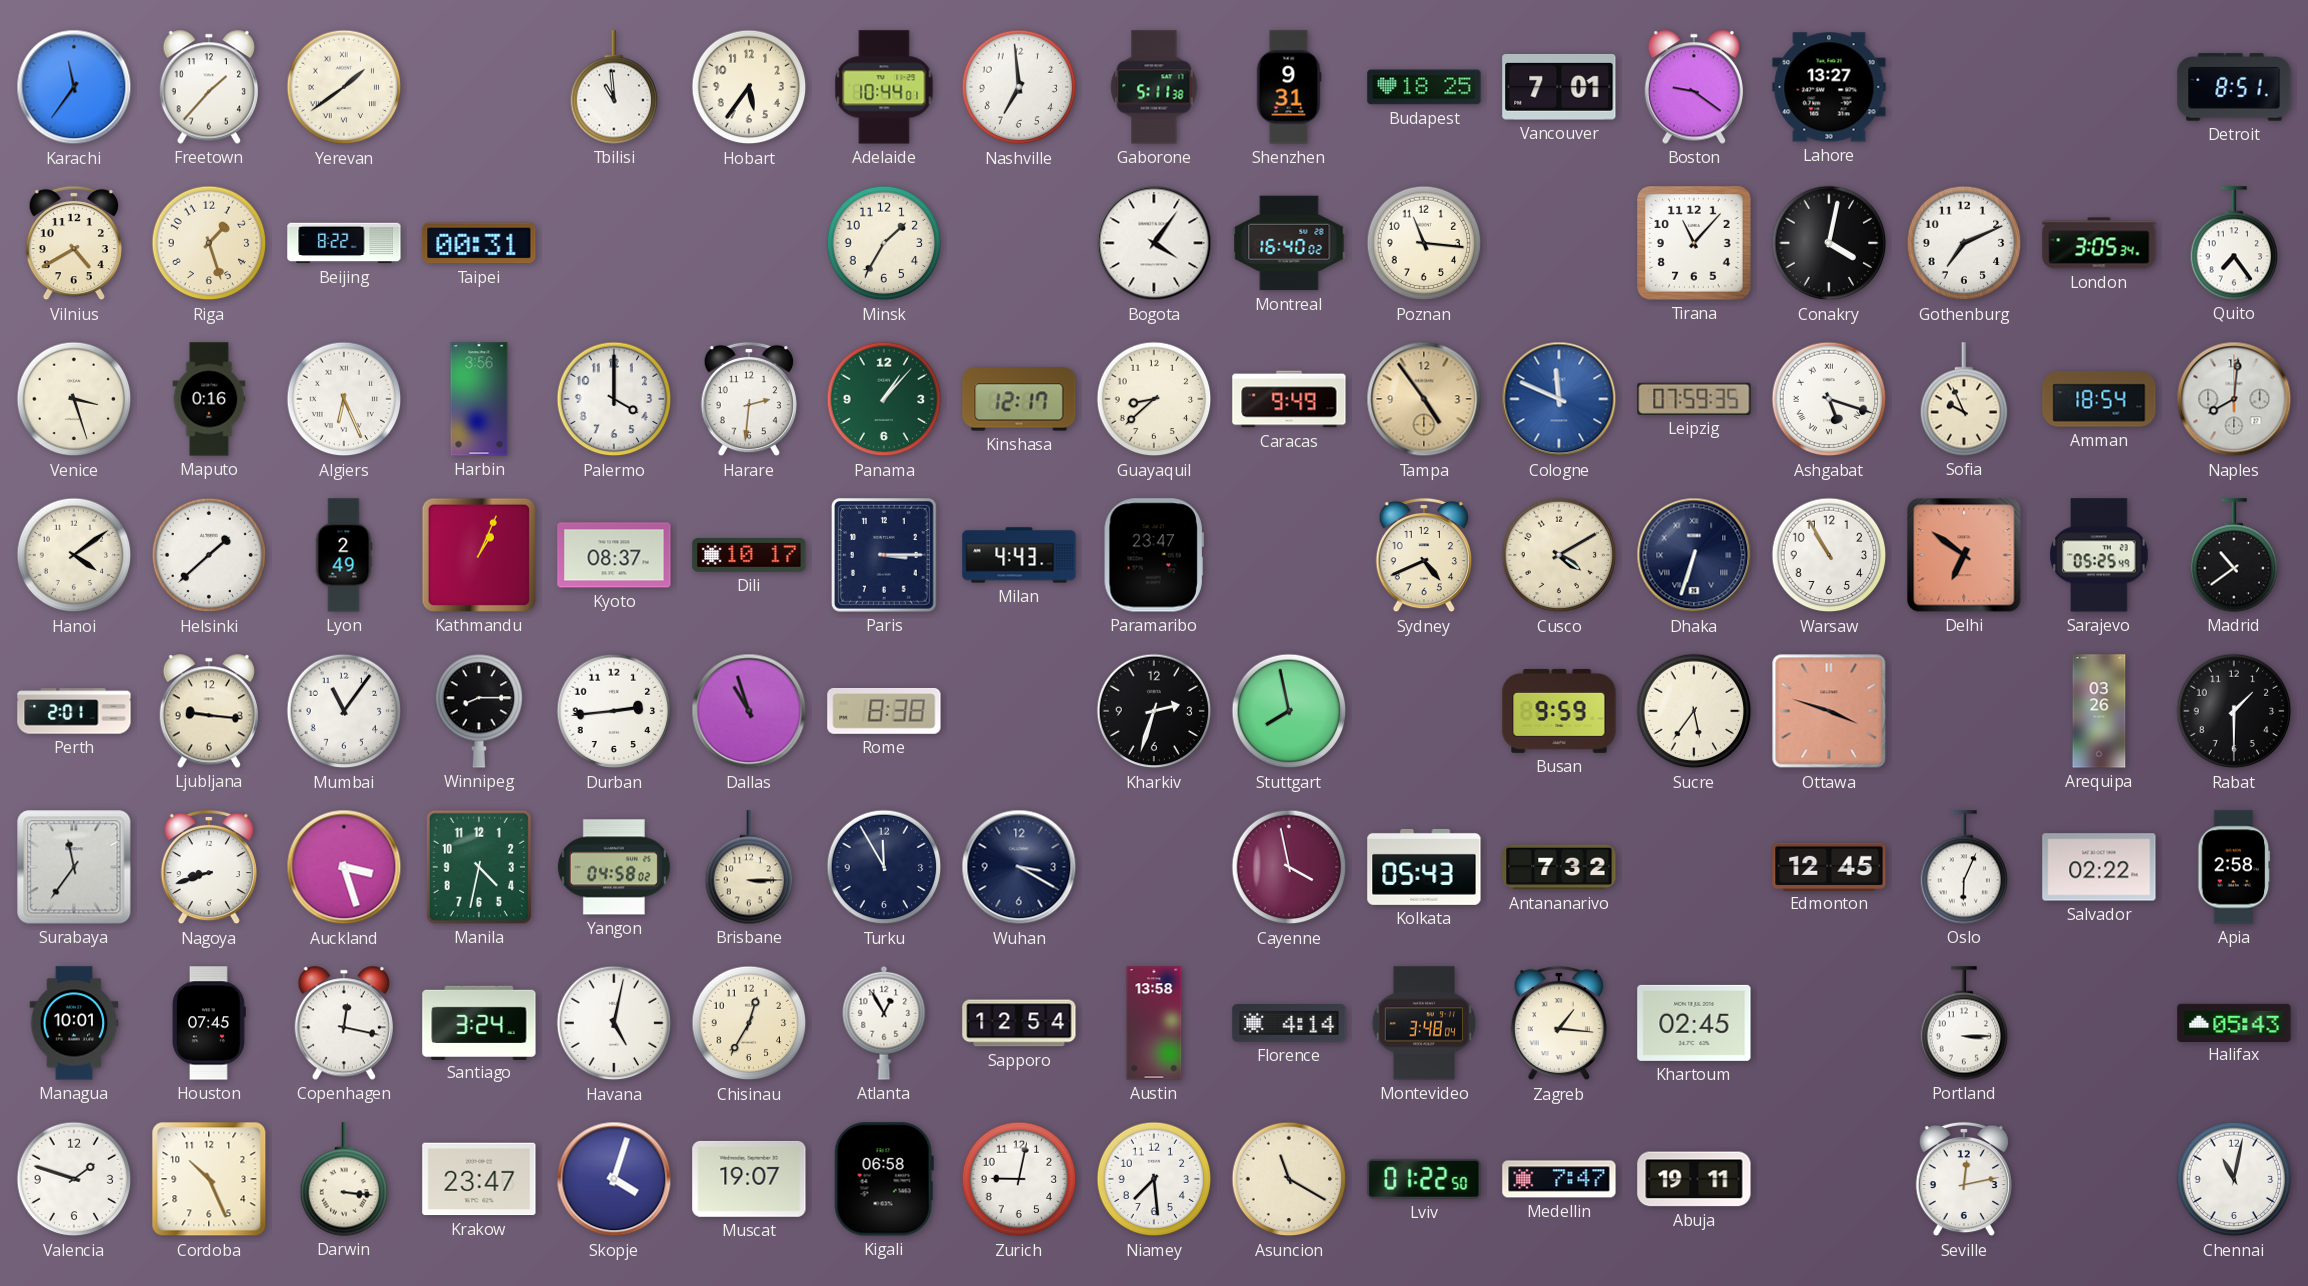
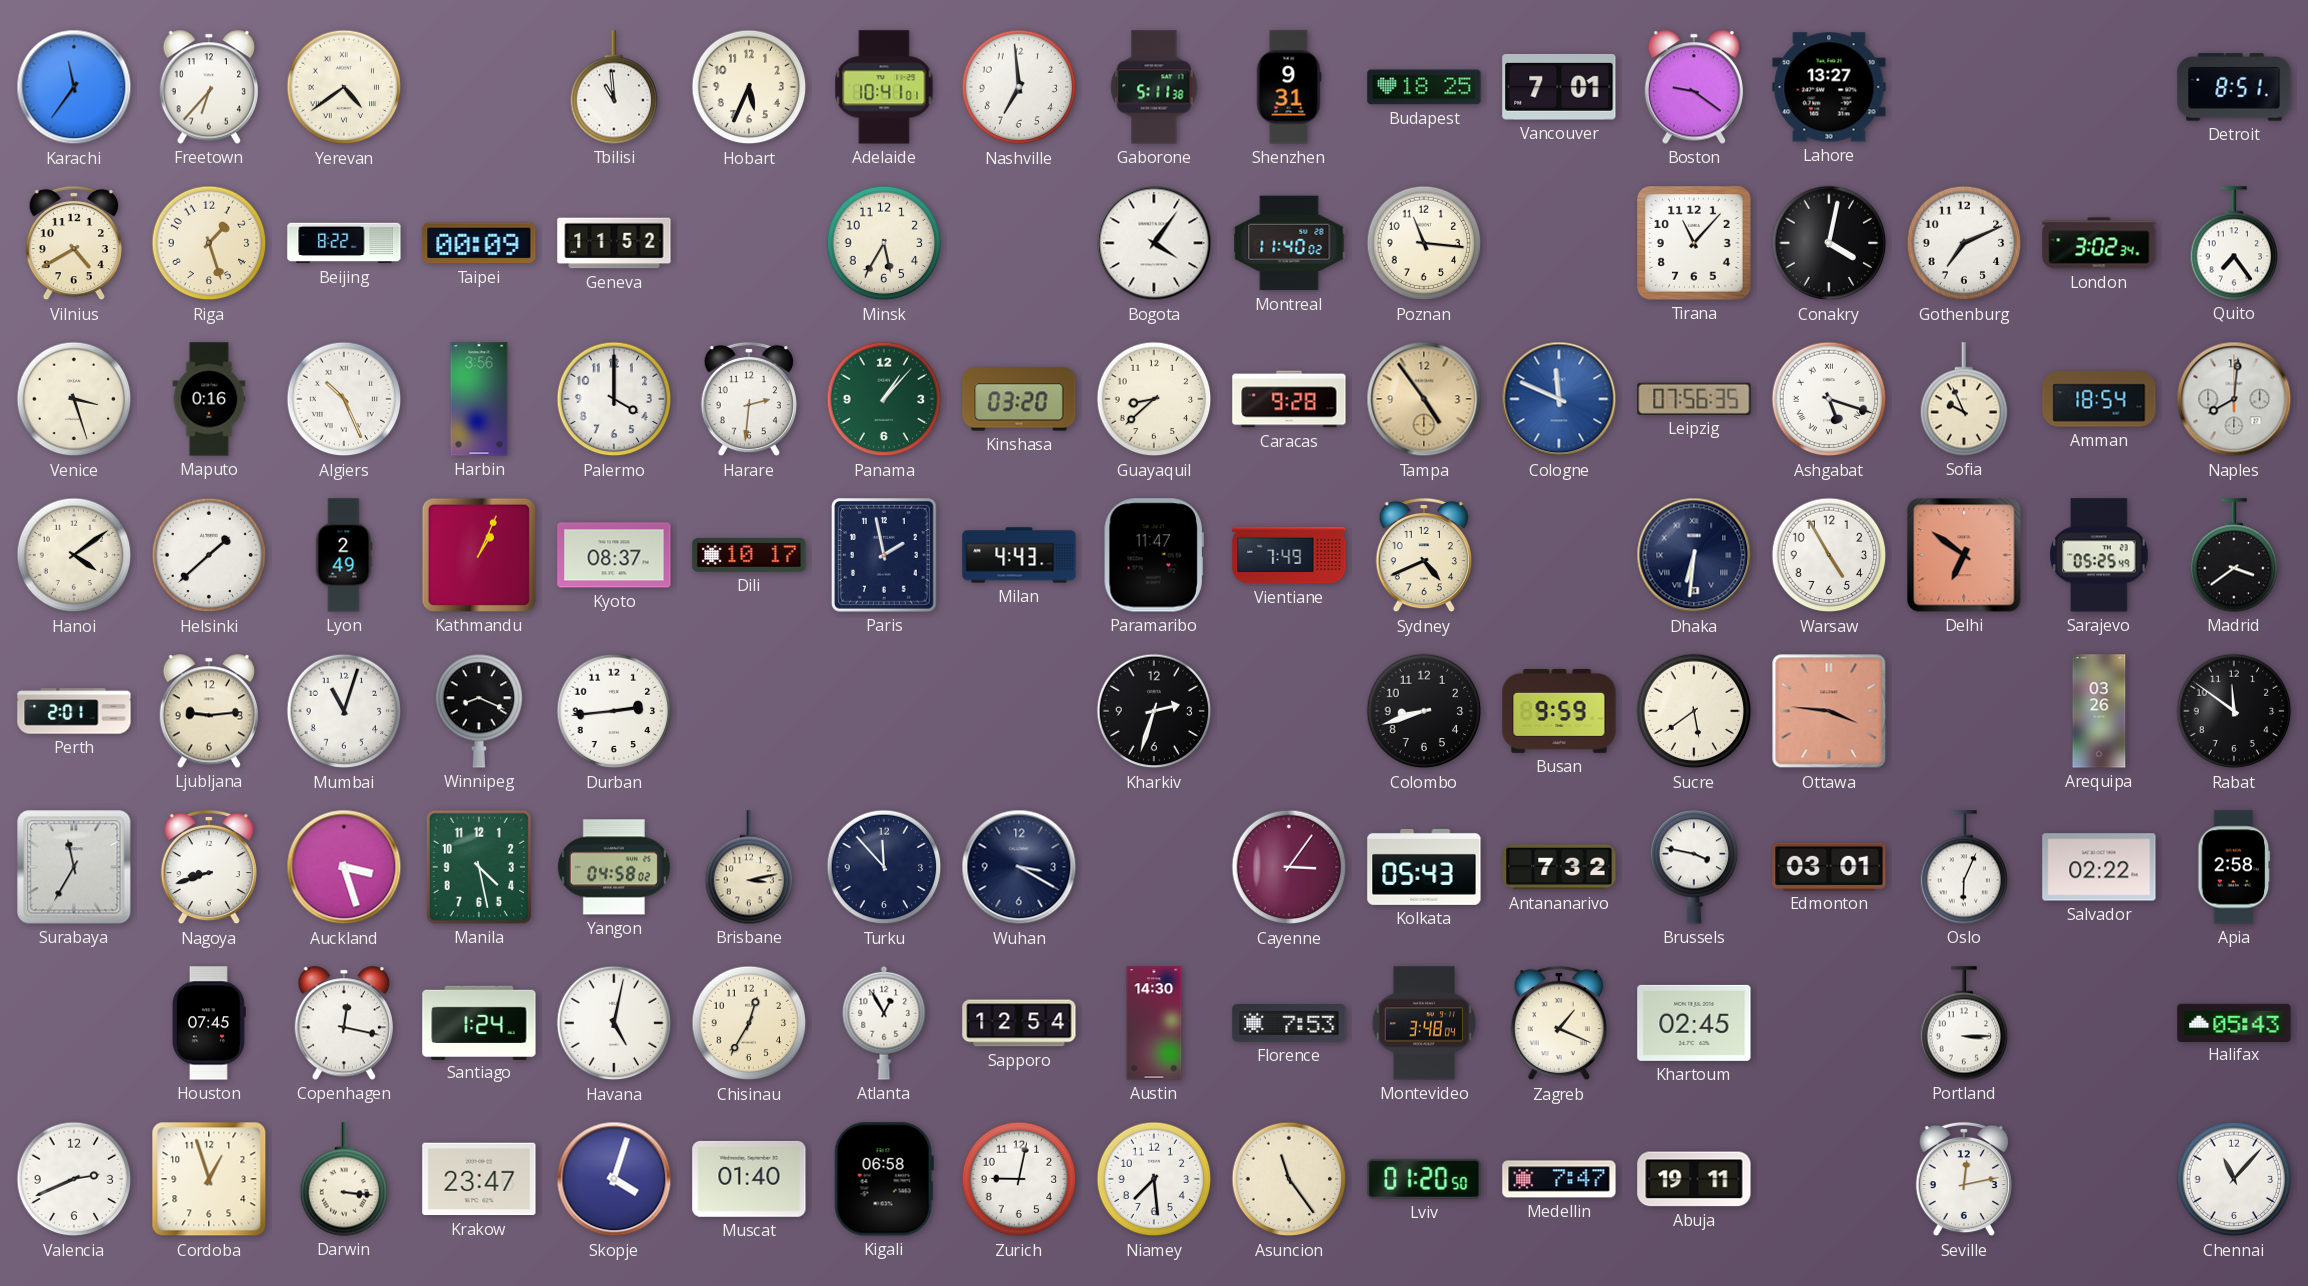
Freetown: 1:37 -> 6:37
Yerevan: 1:39 -> 4:39
Hobart: 5:36 -> 5:34
Adelaide: 10:44 -> 10:41
Taipei: 00:31 -> 00:09
Geneva: none -> 11:52
Minsk: 1:35 -> 5:35
Montreal: 16:40 -> 11:40
London: 3:05 -> 3:02
Algiers: 6:26 -> 10:26
Kinshasa: 12:17 -> 03:20
Caracas: 9:49 -> 9:28
Leipzig: 07:59 -> 07:56
Paris: 3:15 -> 1:58
Paramaribo: 23:47 -> 11:47
Vientiane: none -> 7:49
Cusco: 4:10 -> none
Dhaka: 6:33 -> 6:31
Warsaw: 10:55 -> 4:55
Madrid: 10:39 -> 3:39
Ljubljana: 9:16 -> 9:14
Mumbai: 11:06 -> 11:03
Winnipeg: 8:15 -> 8:19
Dallas: 10:57 -> none
Rome: 8:38 -> none
Stuttgart: 7:58 -> none
Colombo: none -> 8:42
Sucre: 5:36 -> 5:39
Ottawa: 3:48 -> 3:46
Rabat: 1:30 -> 11:51
Surabaya: 11:36 -> 11:35
Manila: 4:32 -> 4:28
Brisbane: 3:15 -> 3:13
Turku: 11:55 -> 11:53
Cayenne: 3:58 -> 3:06
Brussels: none -> 3:47
Edmonton: 12:45 -> 03:01
Managua: 10:01 -> none
Santiago: 3:24 -> 1:24
Austin: 13:58 -> 14:30
Florence: 4:14 -> 7:53
Zagreb: 1:16 -> 1:19
Valencia: 1:48 -> 2:41
Cordoba: 10:26 -> 12:57
Muscat: 19:07 -> 01:40
Asuncion: 11:20 -> 11:24
Lviv: 01:22 -> 01:20
Chennai: 11:02 -> 11:07
